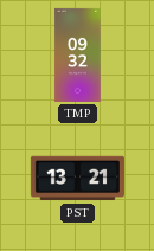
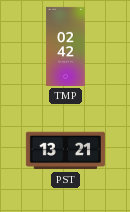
TMP: 09:32 -> 02:42
